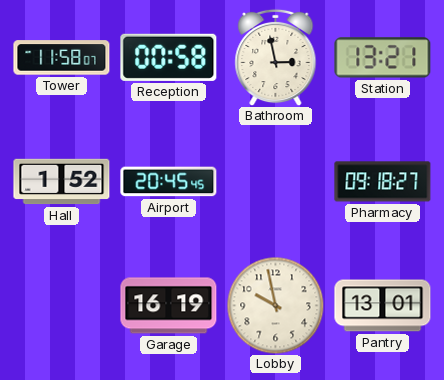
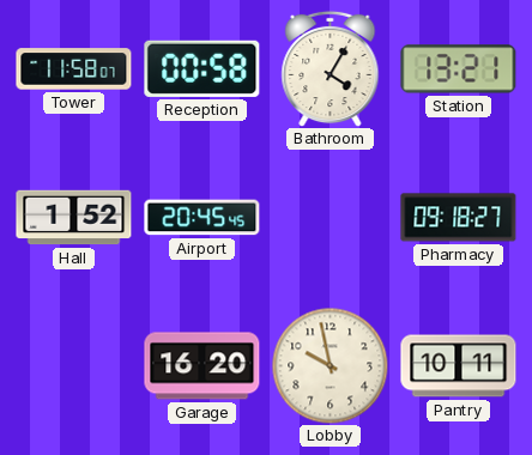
Bathroom: 2:58 -> 4:05
Garage: 16:19 -> 16:20
Pantry: 13:01 -> 10:11
